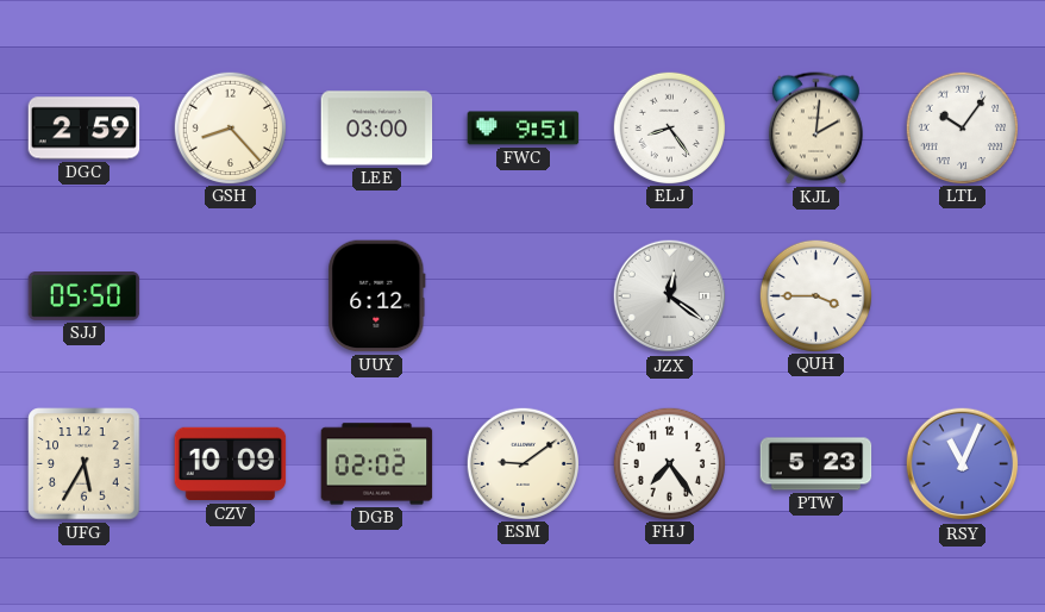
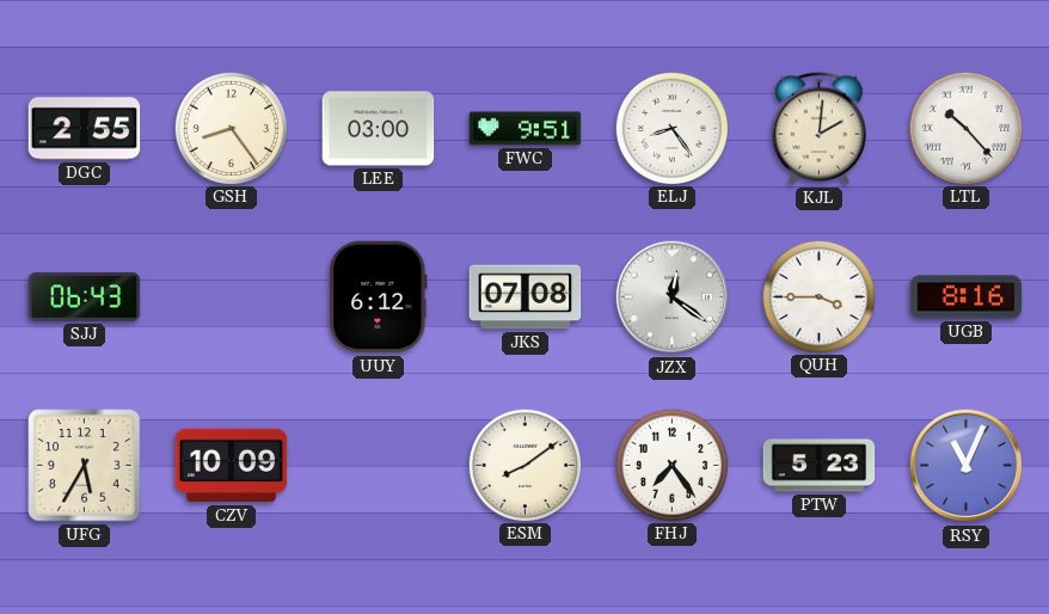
DGC: 2:59 -> 2:55
GSH: 8:23 -> 8:24
LTL: 10:06 -> 10:23
SJJ: 05:50 -> 06:43
JKS: none -> 07:08
UGB: none -> 8:16
DGB: 02:02 -> none
ESM: 9:09 -> 8:09
